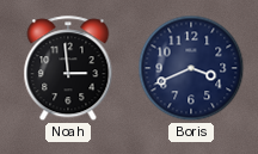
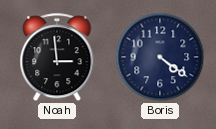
Boris: 3:41 -> 4:21
